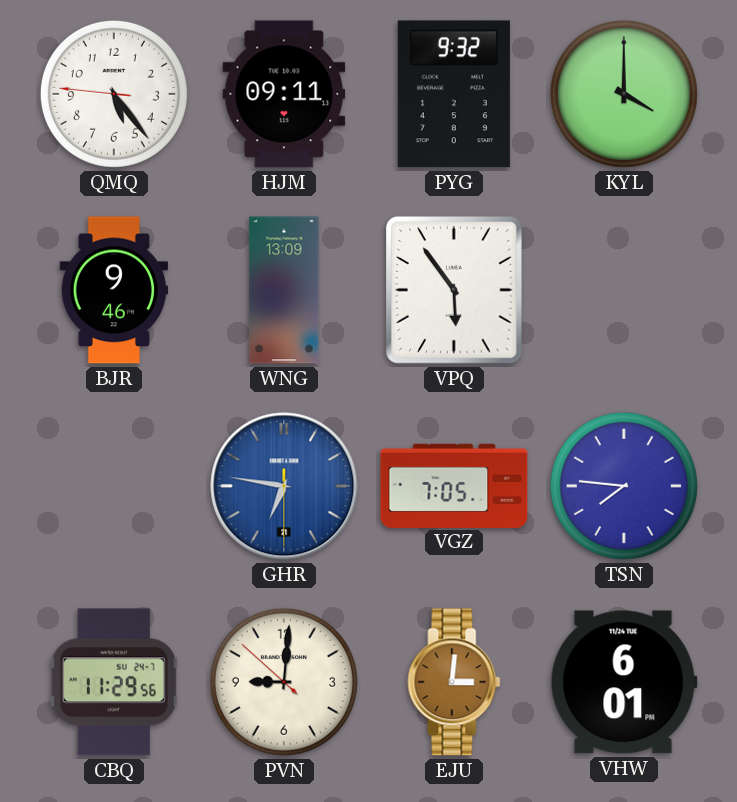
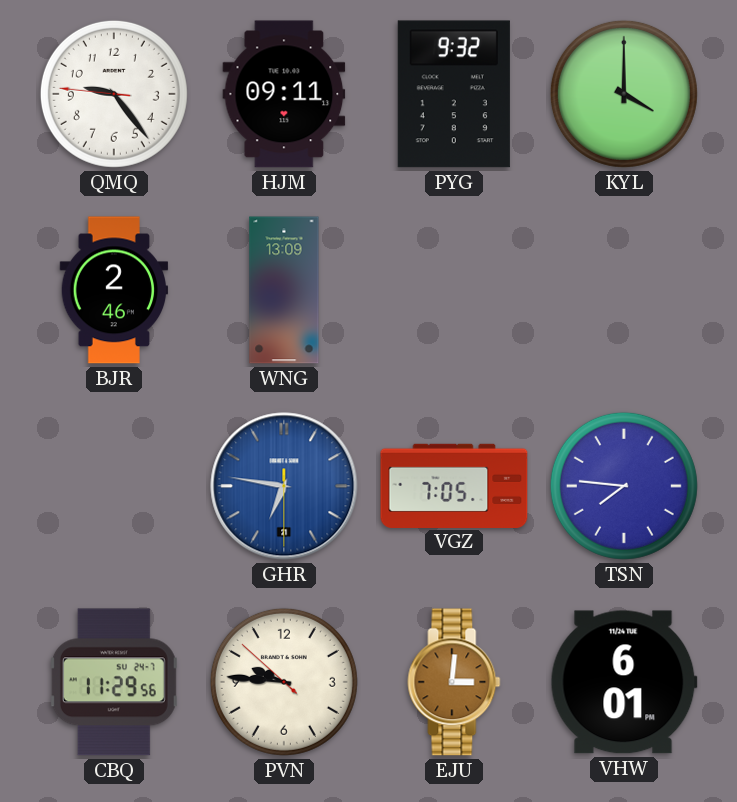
QMQ: 5:23 -> 9:23
BJR: 9:46 -> 2:46
VPQ: 5:54 -> none
PVN: 9:00 -> 9:45
